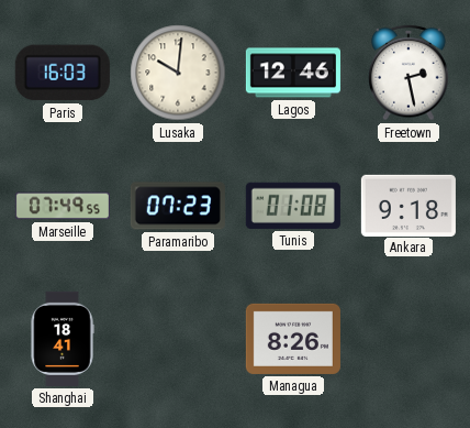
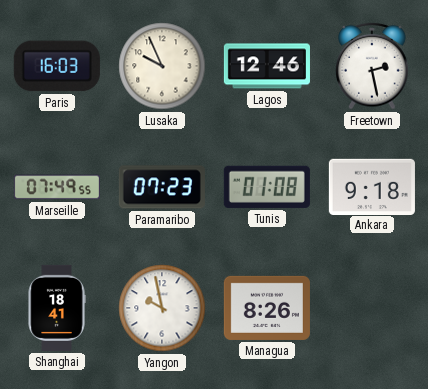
Lusaka: 10:01 -> 9:56
Yangon: none -> 9:58
